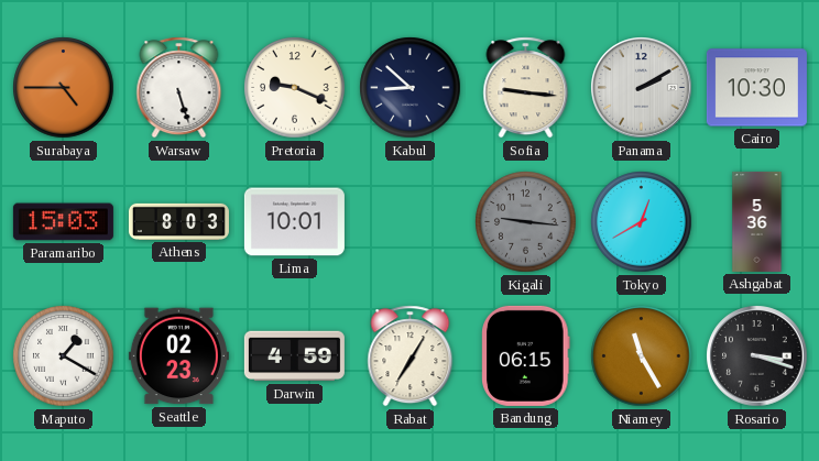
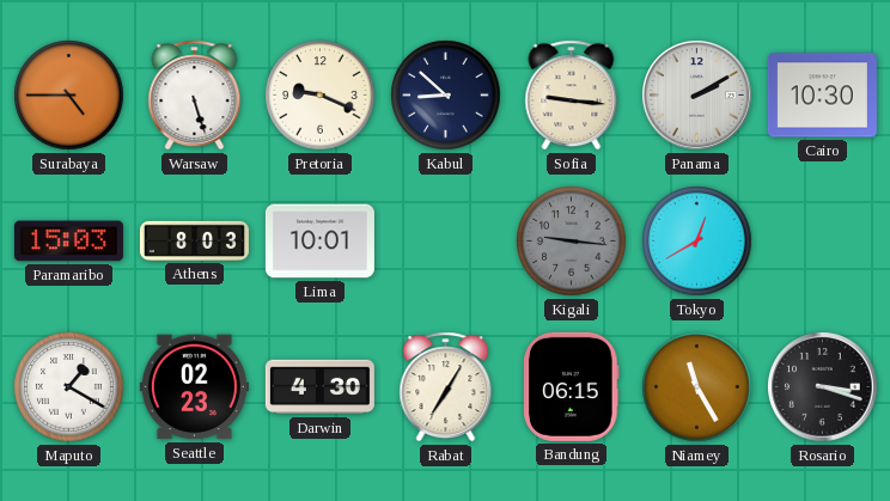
Ashgabat: 5:36 -> none
Darwin: 4:59 -> 4:30
